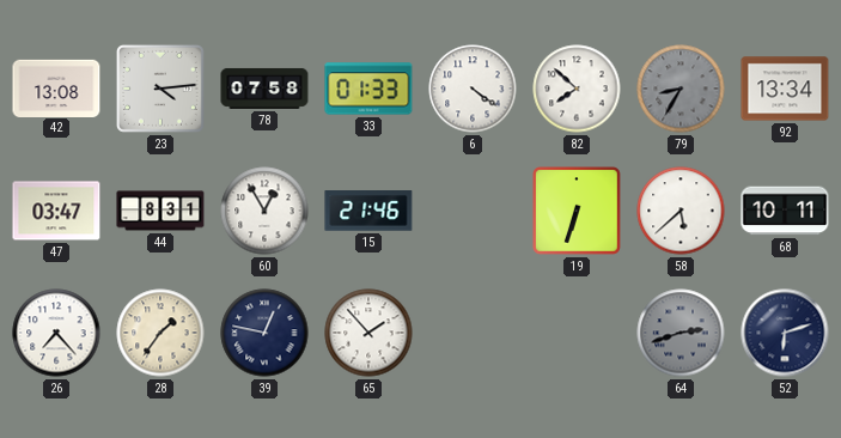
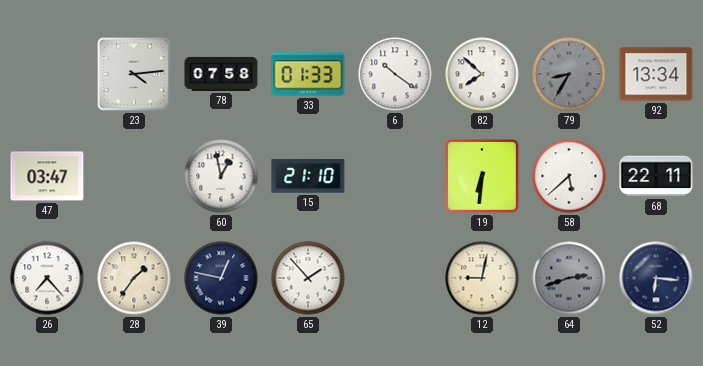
42: 13:08 -> none
6: 4:21 -> 10:21
44: 8:31 -> none
60: 12:55 -> 12:58
15: 21:46 -> 21:10
19: 6:33 -> 6:31
68: 10:11 -> 22:11
12: none -> 9:02
52: 6:12 -> 6:16
